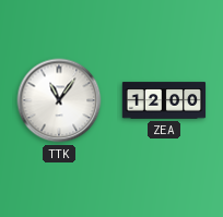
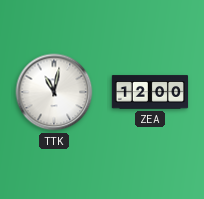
TTK: 11:06 -> 11:02
